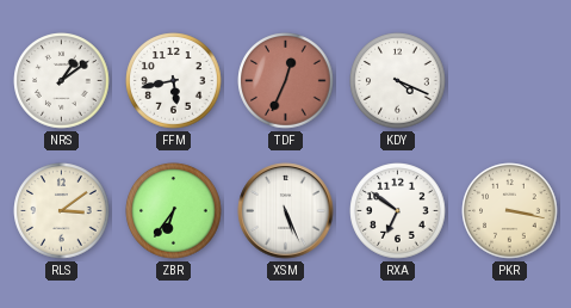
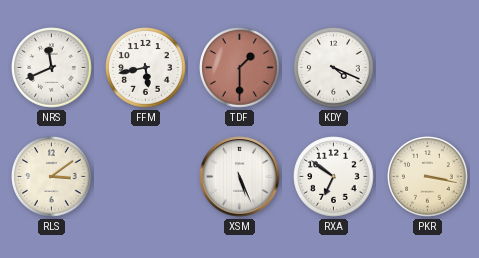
NRS: 1:09 -> 11:41
TDF: 12:34 -> 1:30
ZBR: 6:36 -> none
